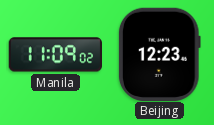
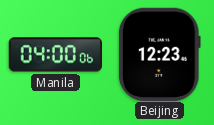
Manila: 11:09 -> 04:00
